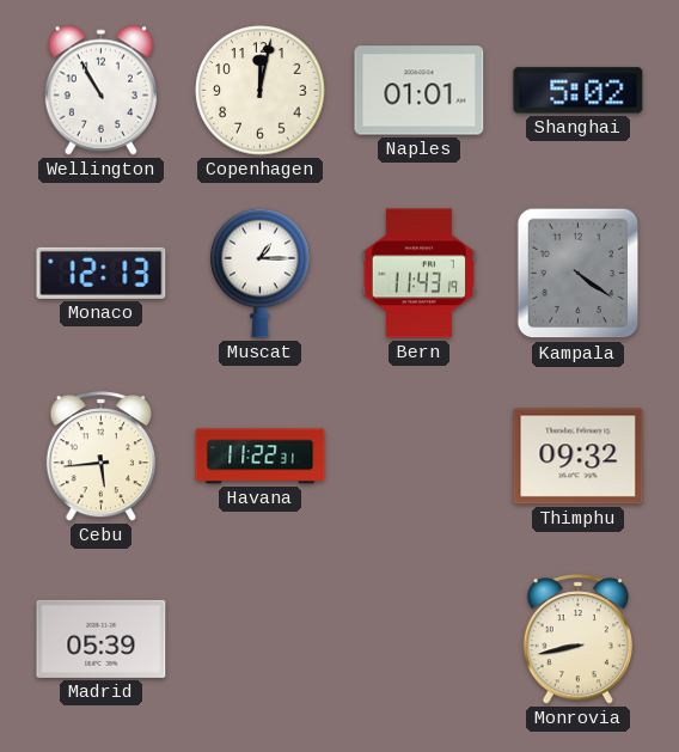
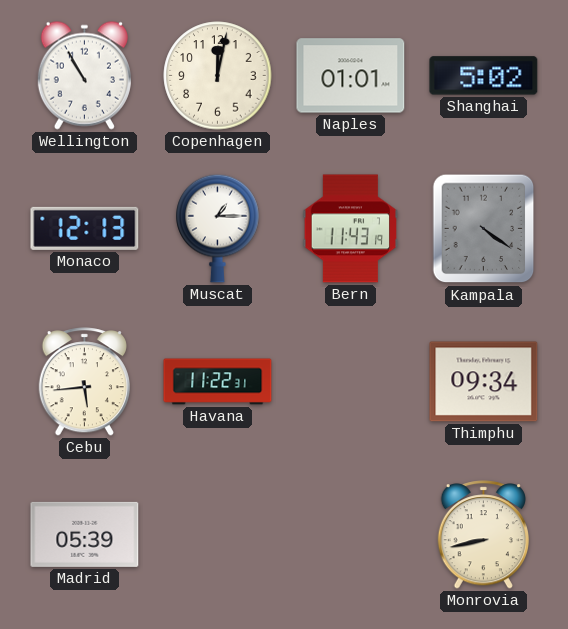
Thimphu: 09:32 -> 09:34
